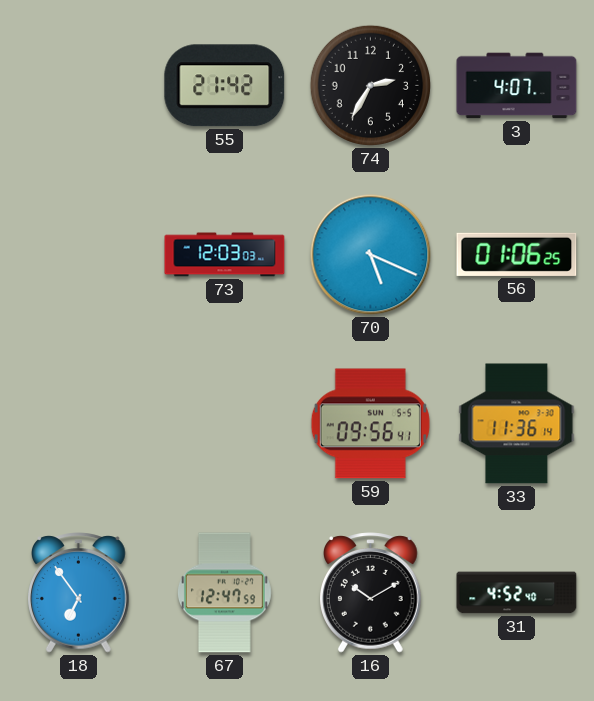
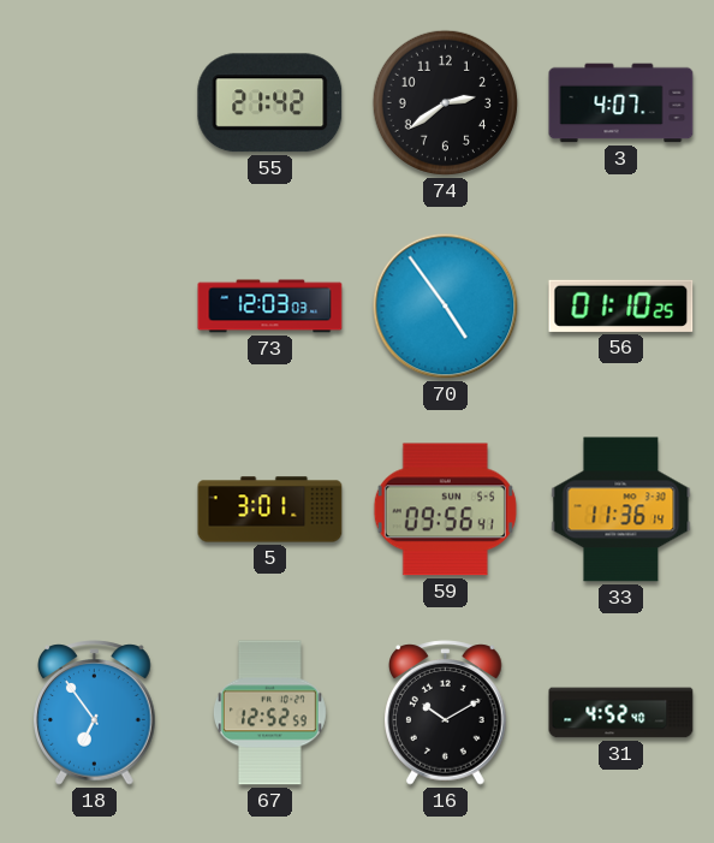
74: 2:35 -> 2:39
70: 5:19 -> 4:54
56: 01:06 -> 01:10
5: none -> 3:01
67: 12:47 -> 12:52
